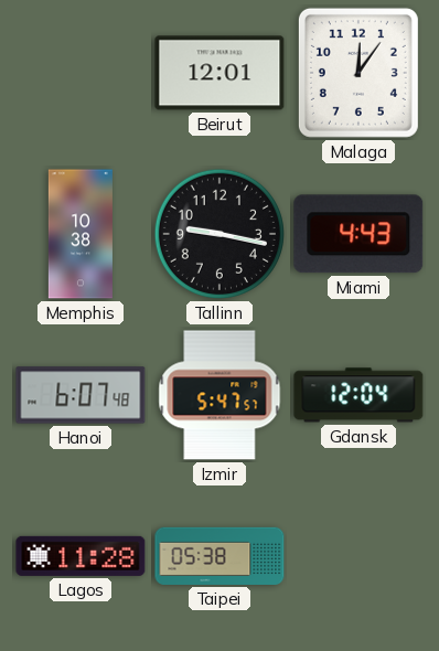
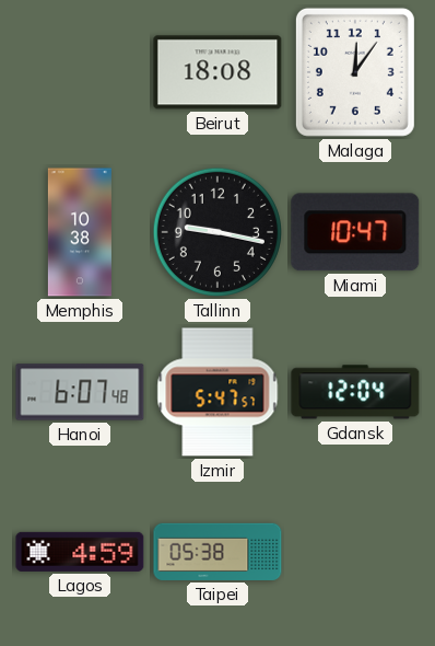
Beirut: 12:01 -> 18:08
Miami: 4:43 -> 10:47
Lagos: 11:28 -> 4:59
